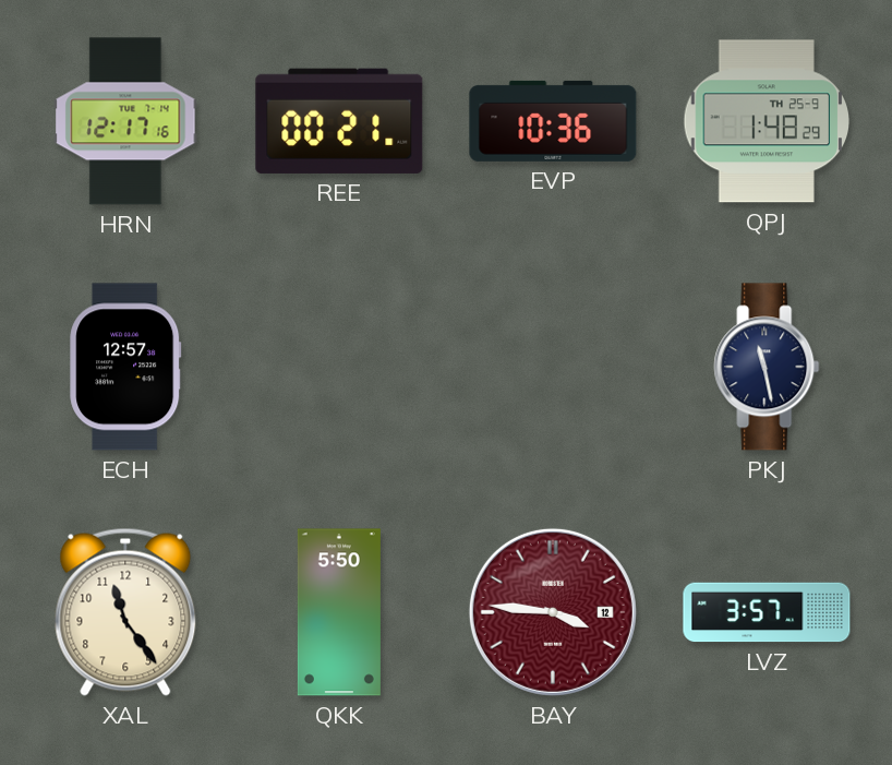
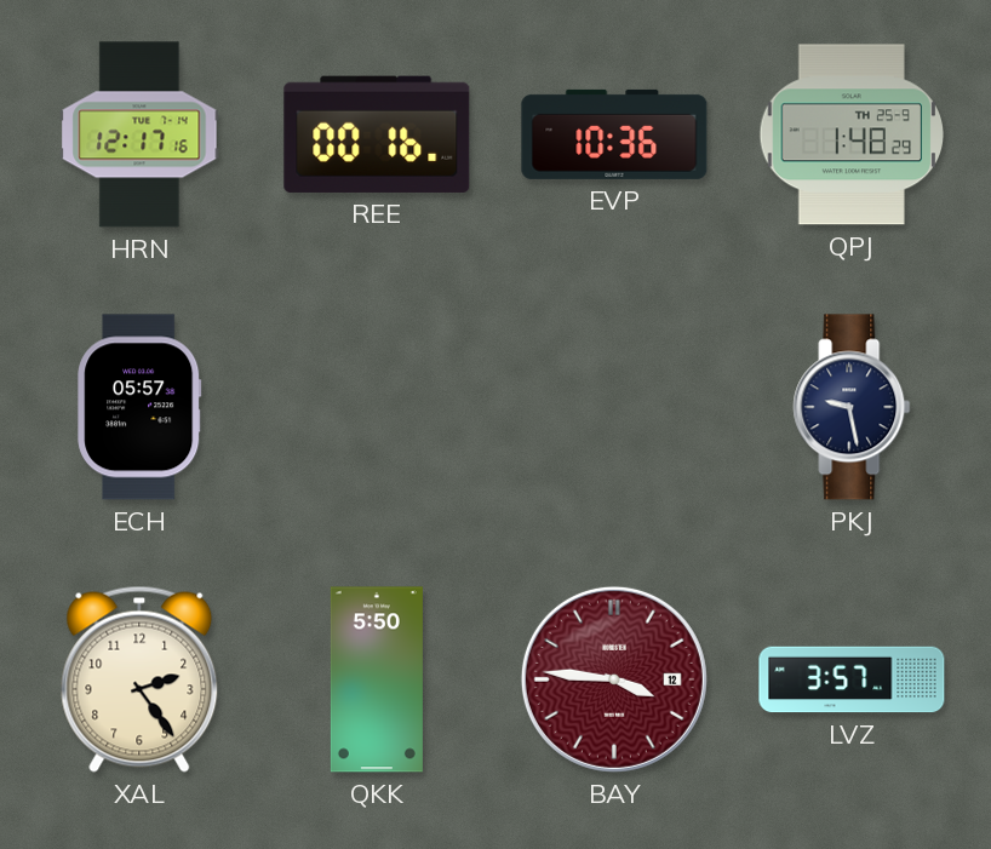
REE: 00:21 -> 00:16
ECH: 12:57 -> 05:57
PKJ: 11:28 -> 9:28
XAL: 11:24 -> 2:24
